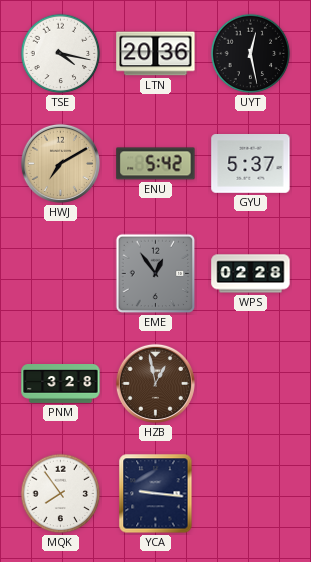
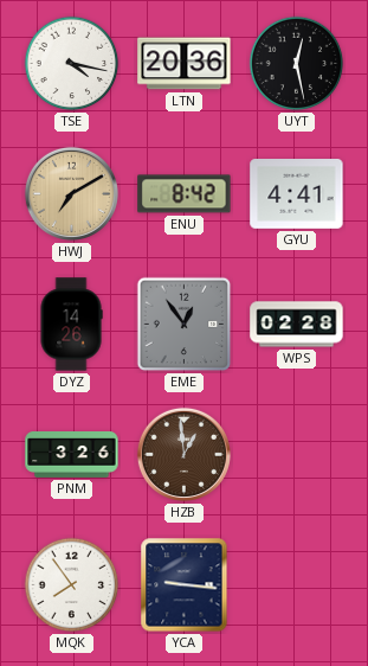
ENU: 5:42 -> 8:42
GYU: 5:37 -> 4:41
DYZ: none -> 14:26
PNM: 3:28 -> 3:26
HZB: 12:58 -> 12:59
